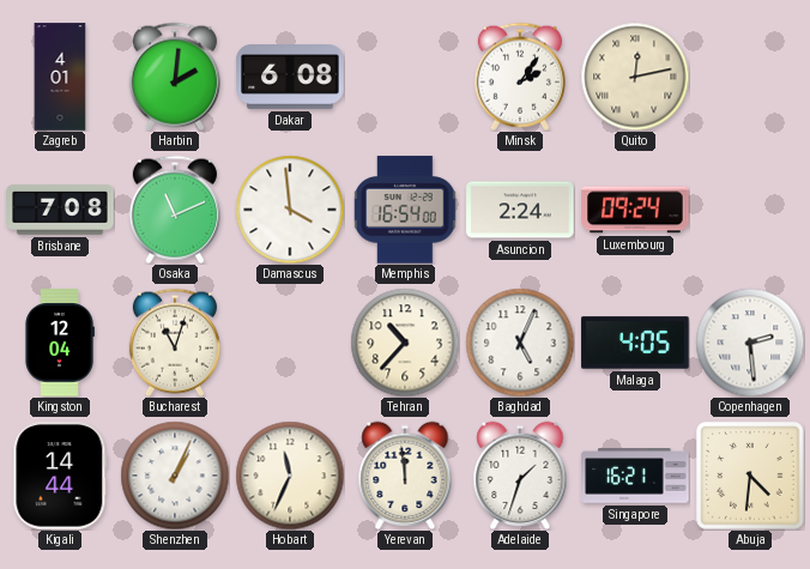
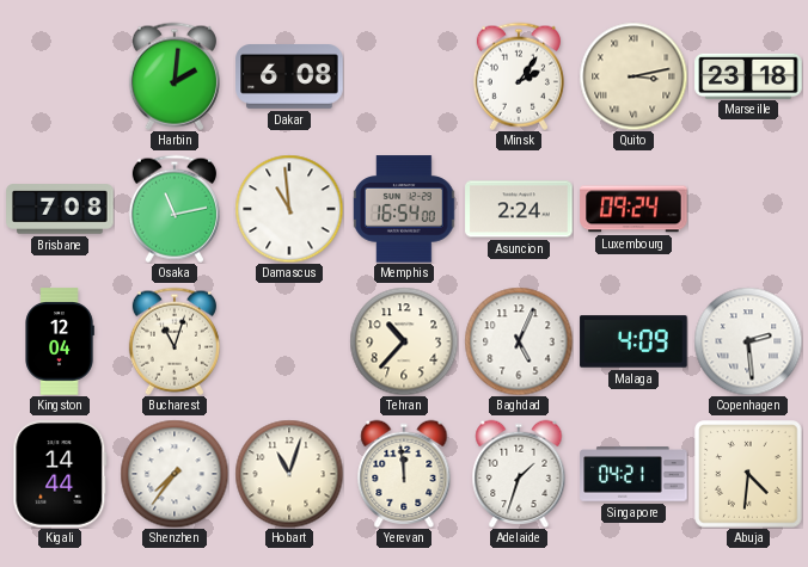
Zagreb: 4:01 -> none
Quito: 12:13 -> 3:13
Marseille: none -> 23:18
Osaka: 11:11 -> 11:13
Damascus: 3:59 -> 10:59
Malaga: 4:05 -> 4:09
Shenzhen: 1:04 -> 7:36
Hobart: 11:34 -> 11:03
Singapore: 16:21 -> 04:21
